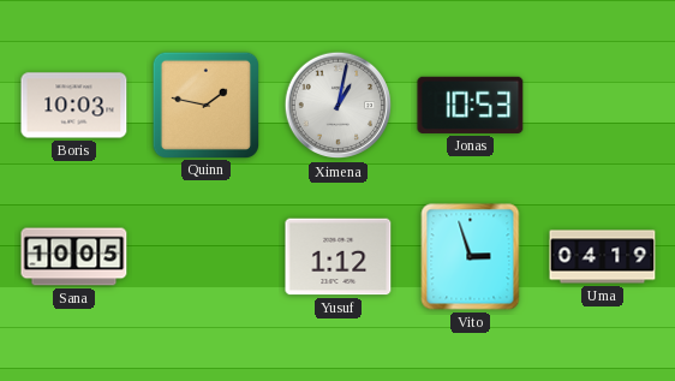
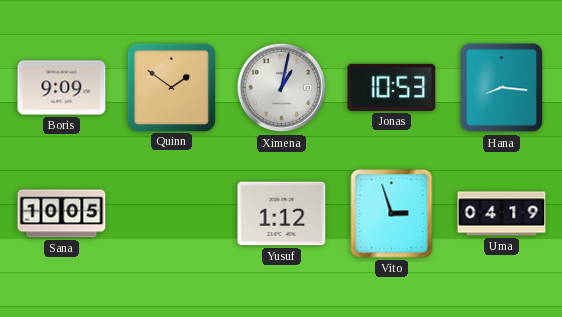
Boris: 10:03 -> 9:09
Quinn: 1:47 -> 1:51
Hana: none -> 8:16
